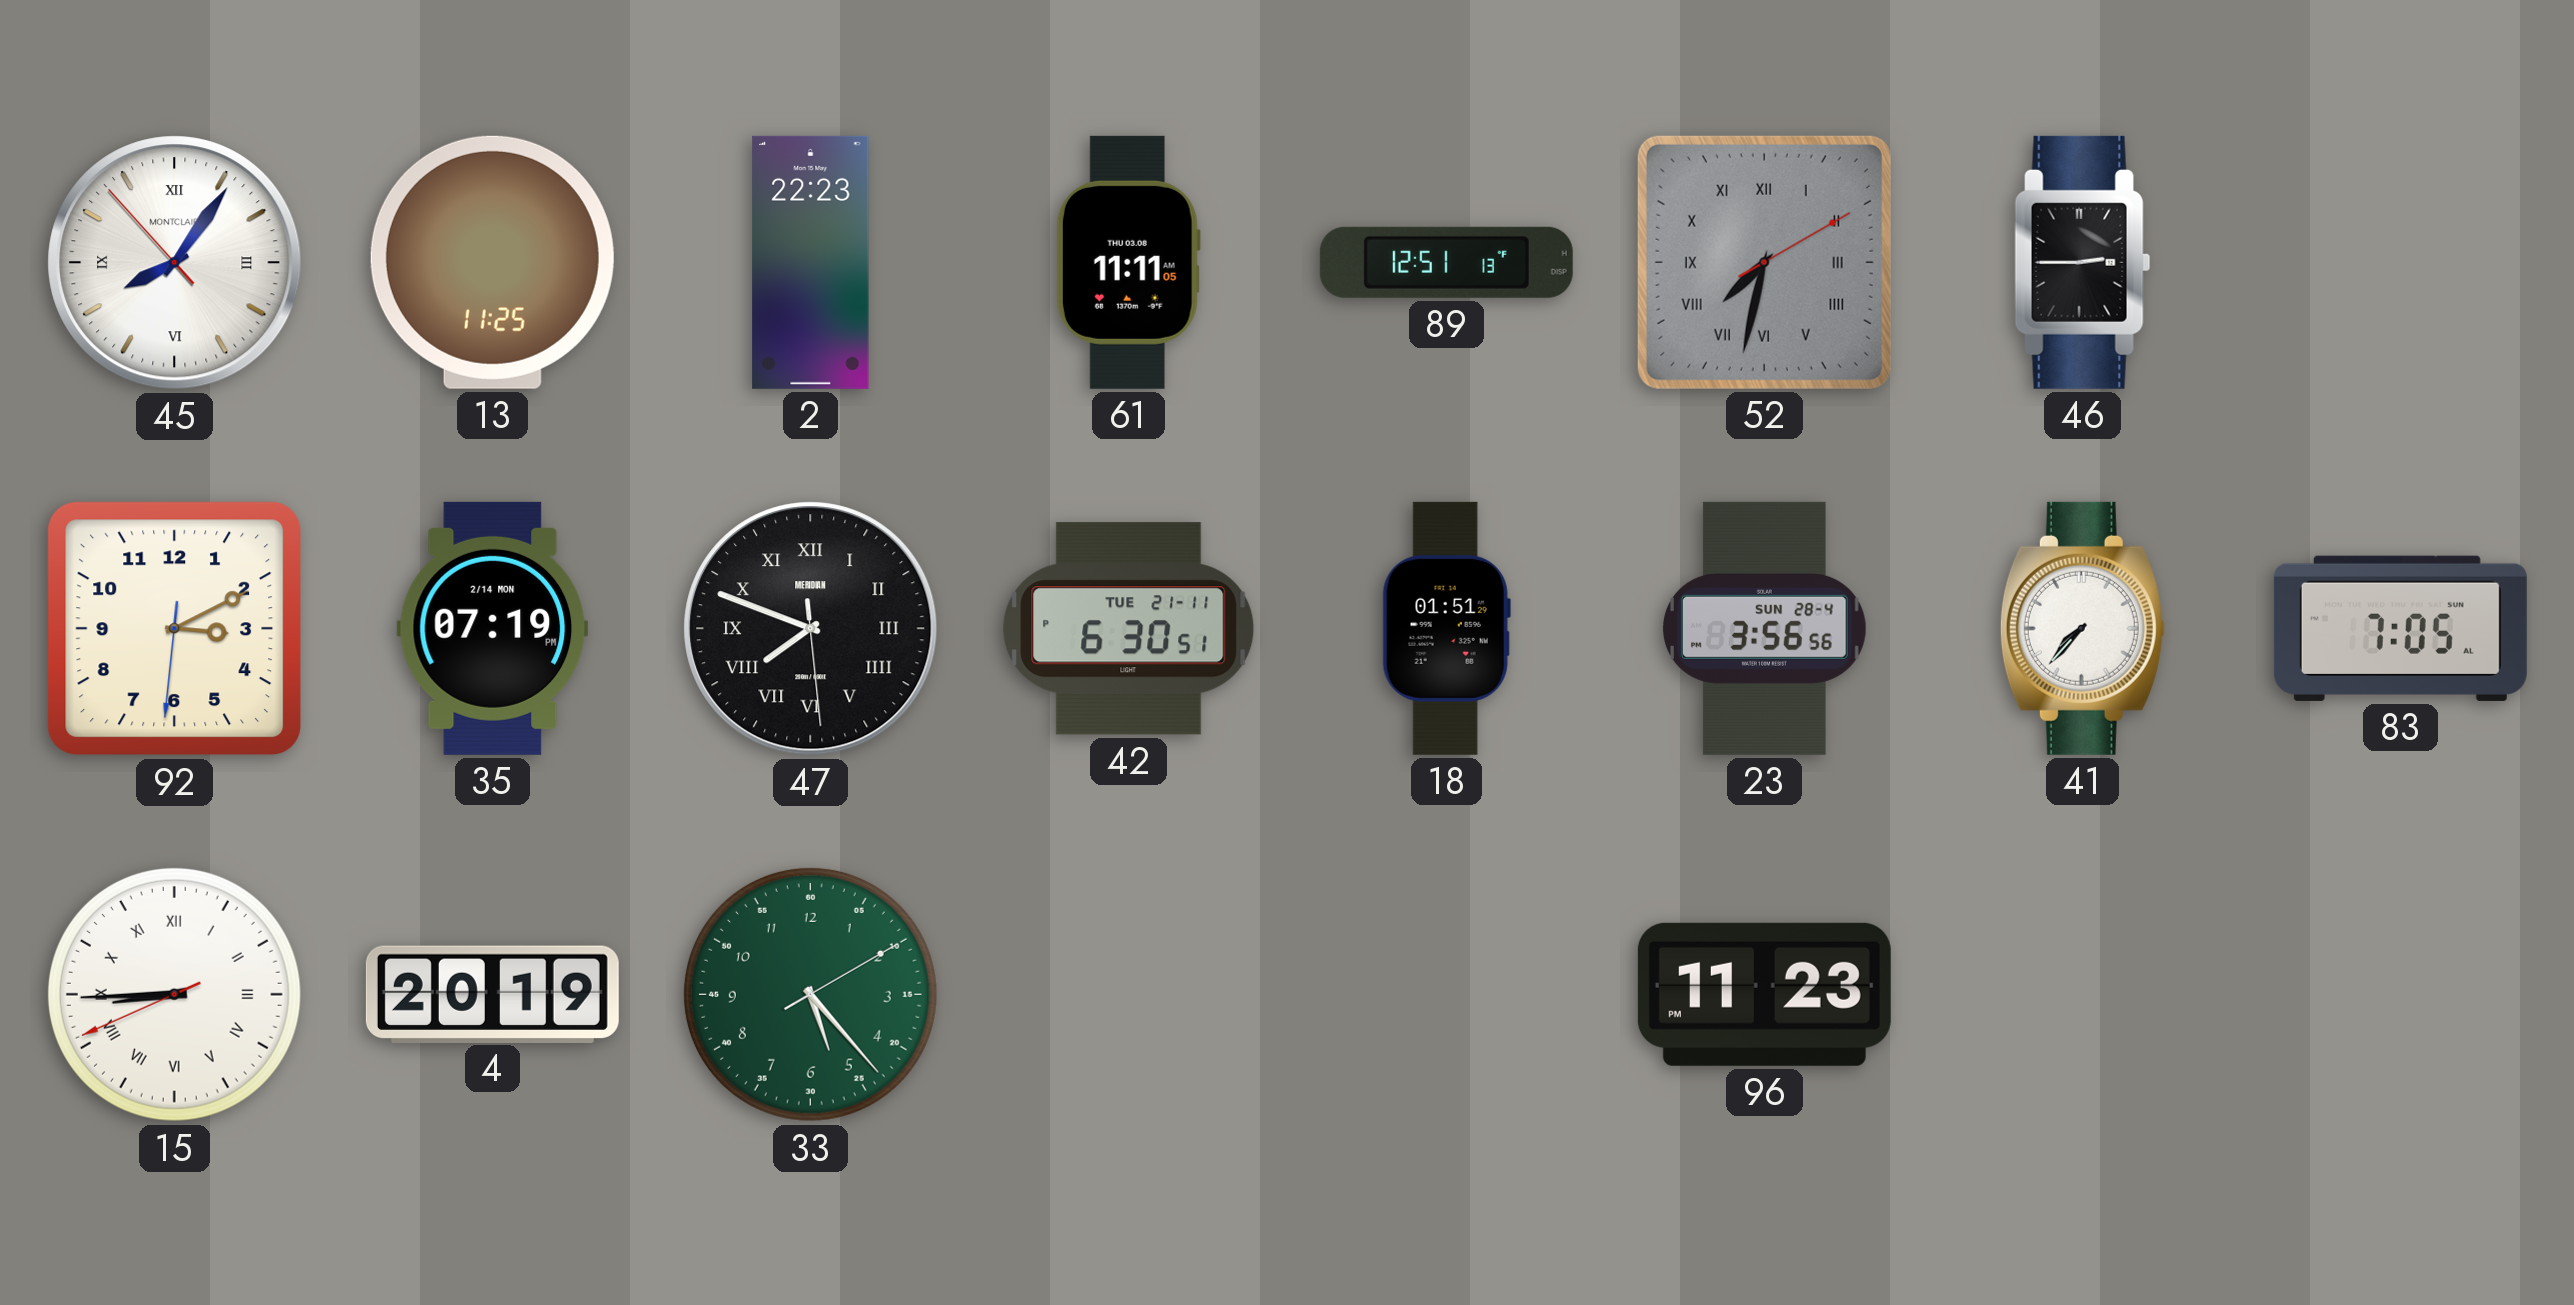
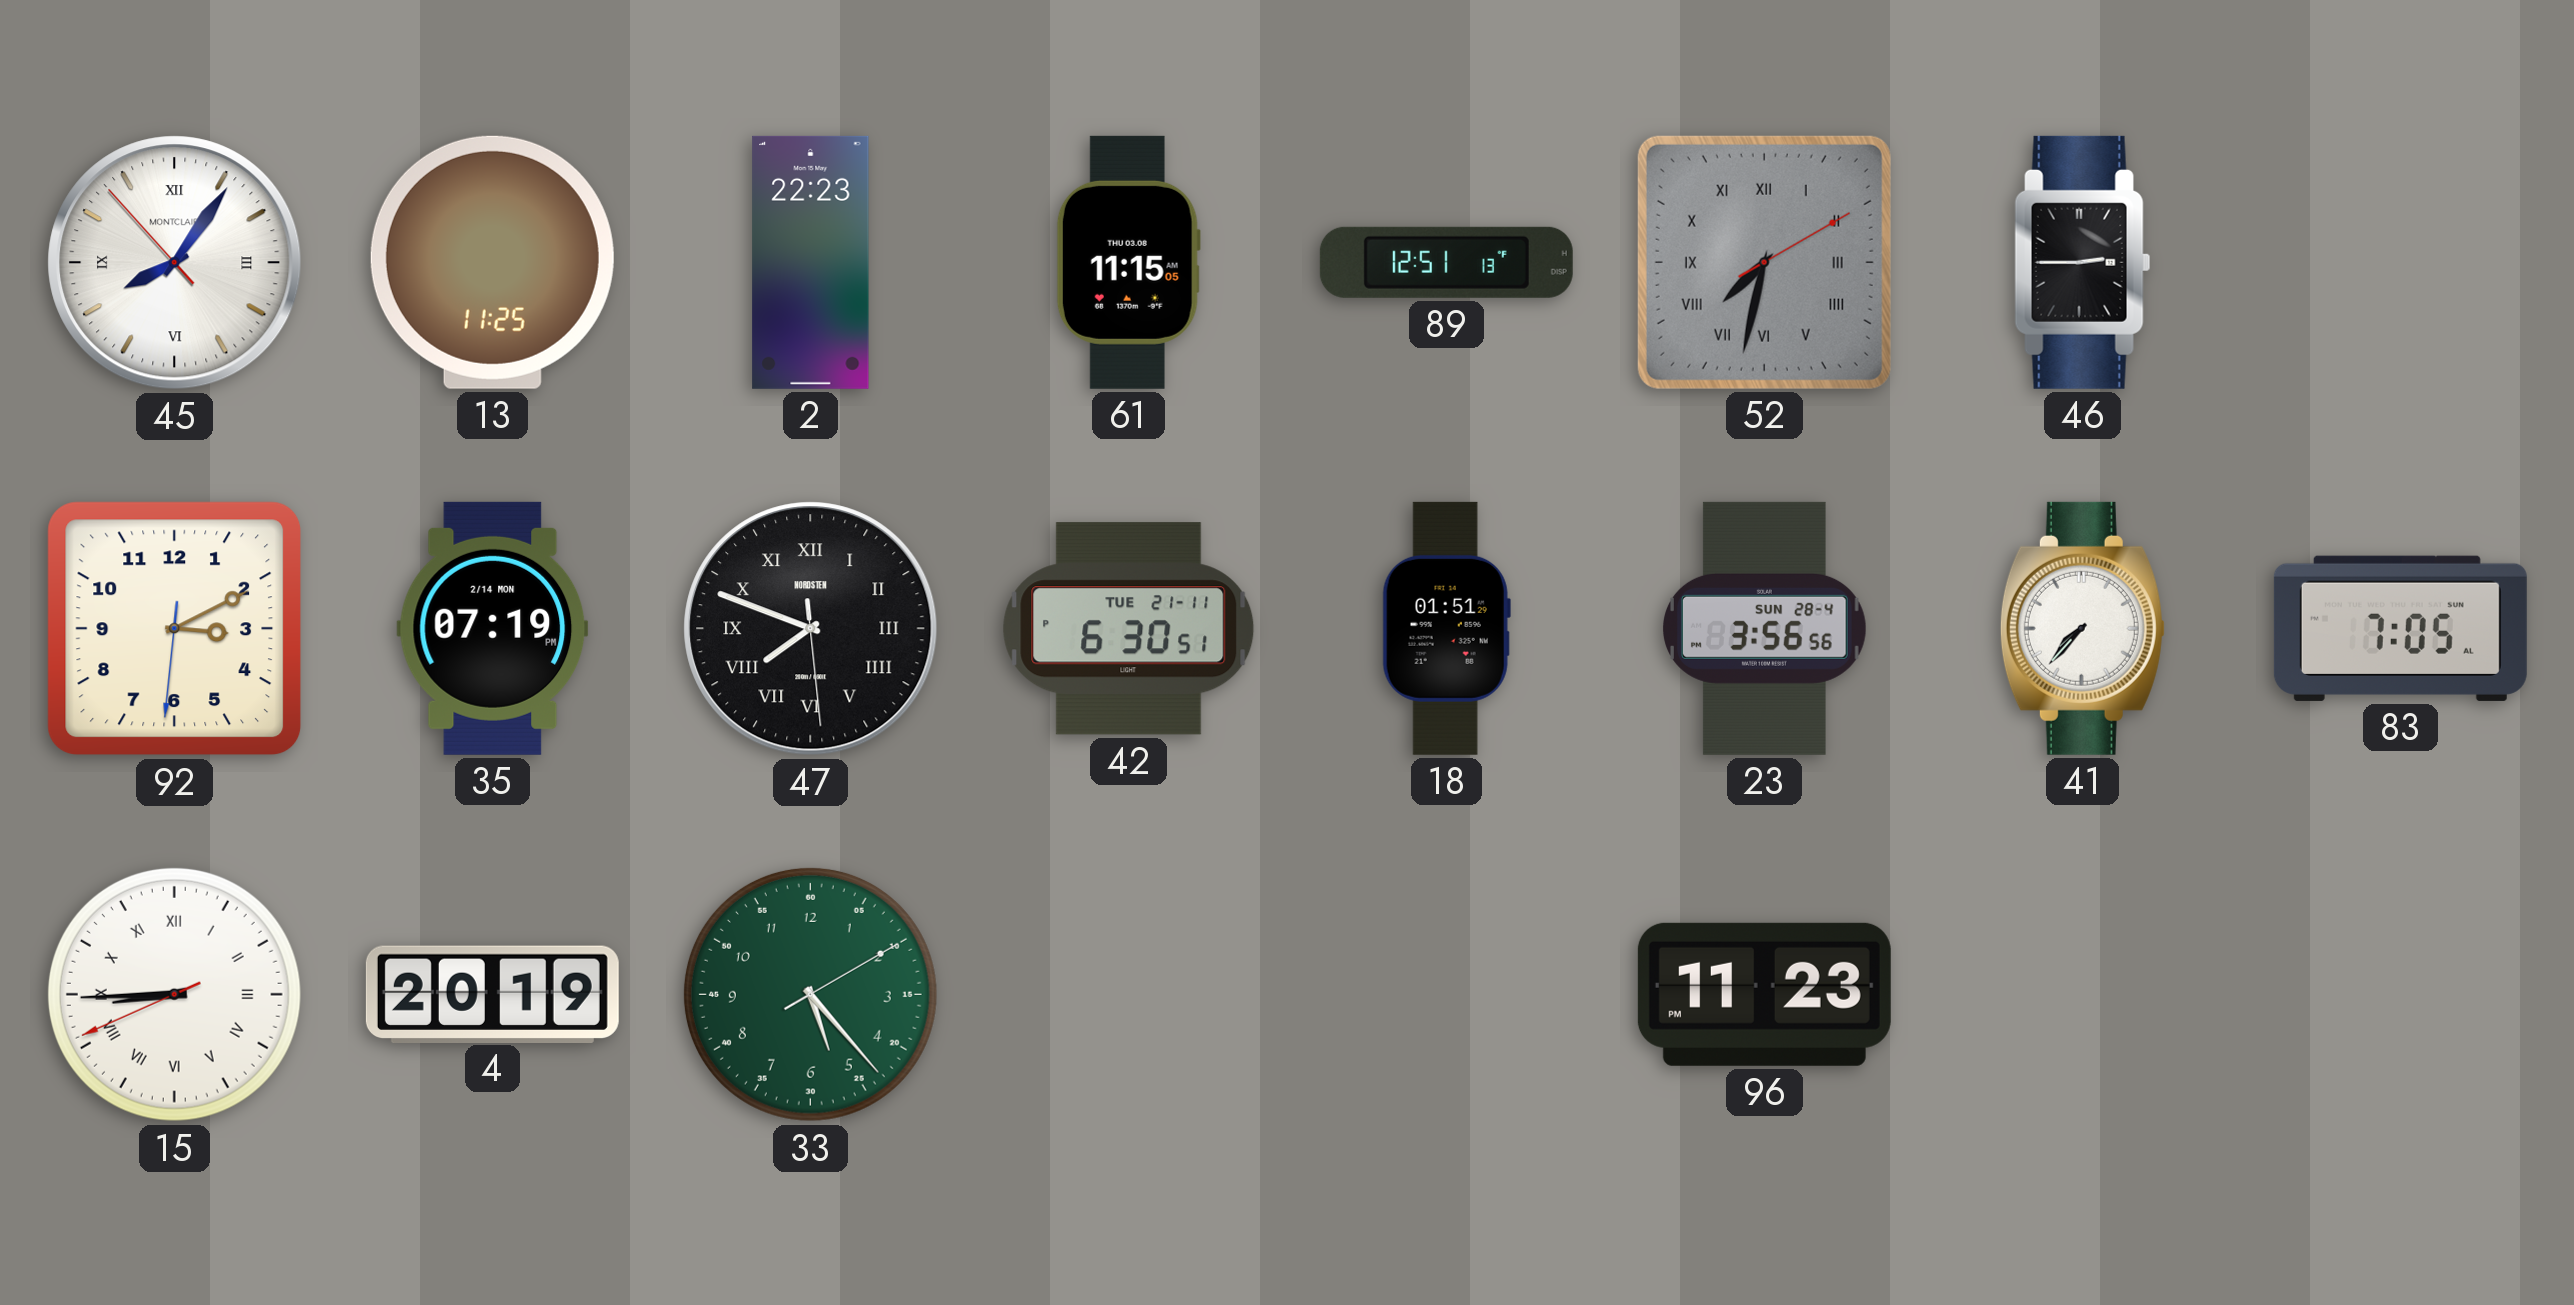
61: 11:11 -> 11:15
47 brand: MERIDIAN -> NORDSTEN
